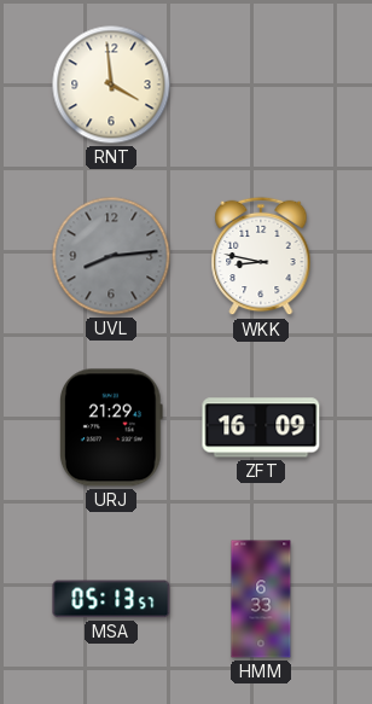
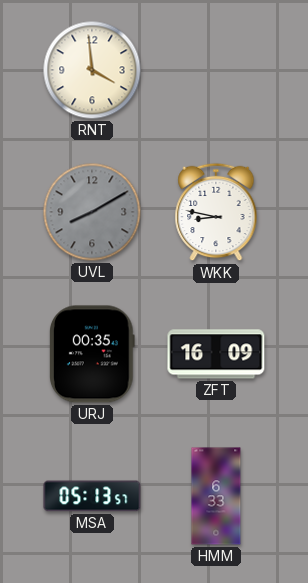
UVL: 8:14 -> 8:10
URJ: 21:29 -> 00:35
